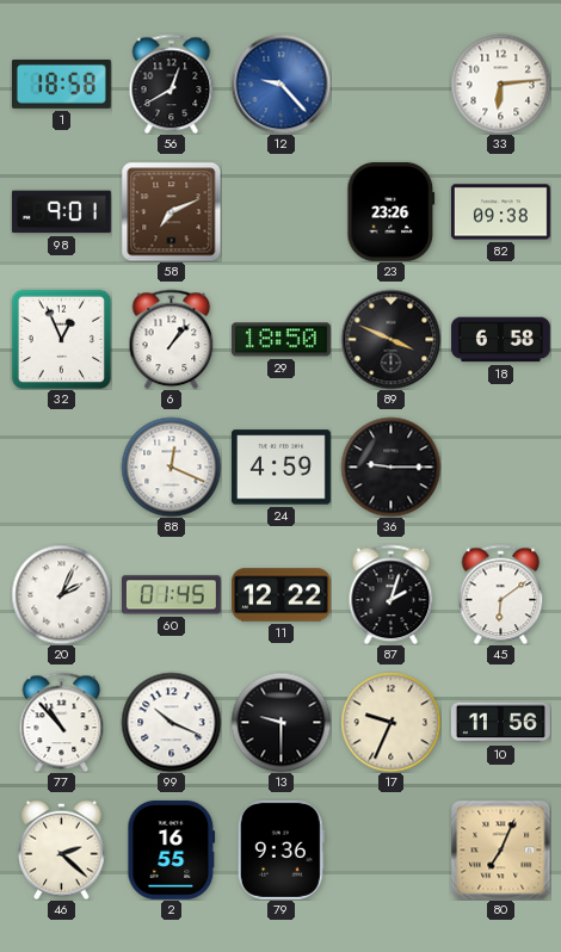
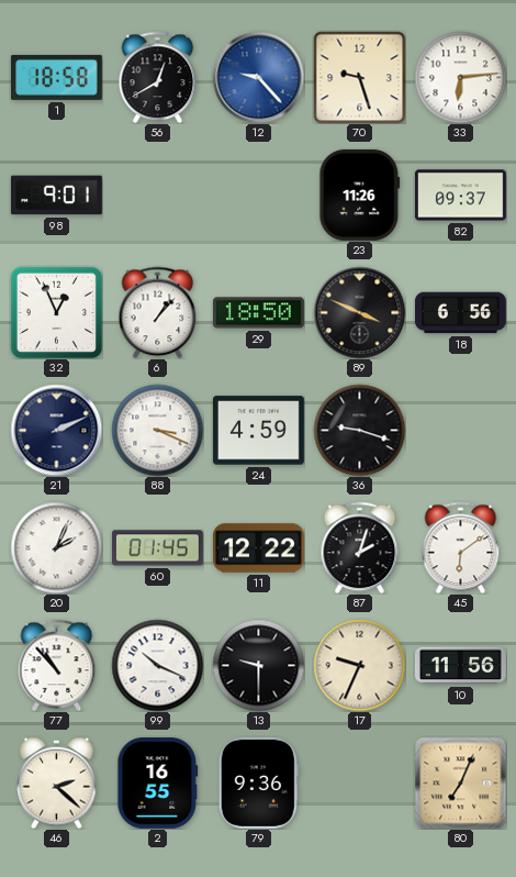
70: none -> 9:27
58: 7:11 -> none
23: 23:26 -> 11:26
82: 09:38 -> 09:37
18: 6:58 -> 6:56
21: none -> 2:11
88: 12:19 -> 3:19
36: 9:15 -> 9:18
